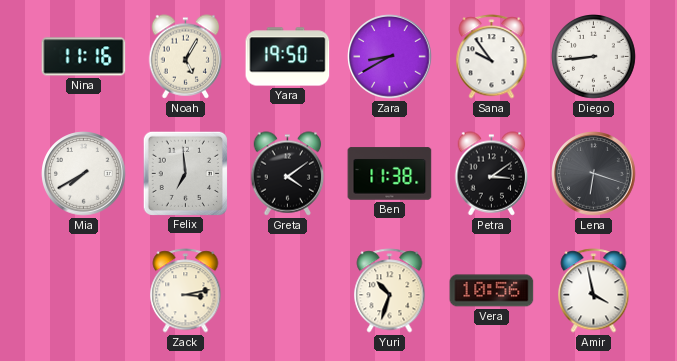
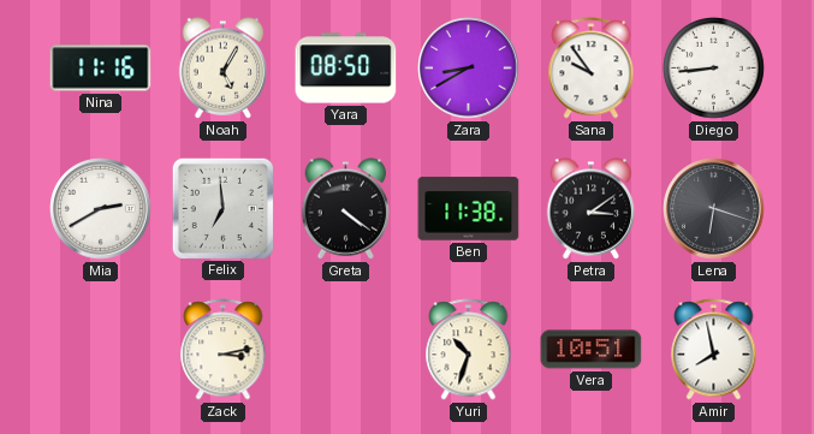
Yara: 19:50 -> 08:50
Mia: 7:40 -> 2:40
Greta: 4:09 -> 4:21
Vera: 10:56 -> 10:51
Amir: 3:58 -> 7:58
